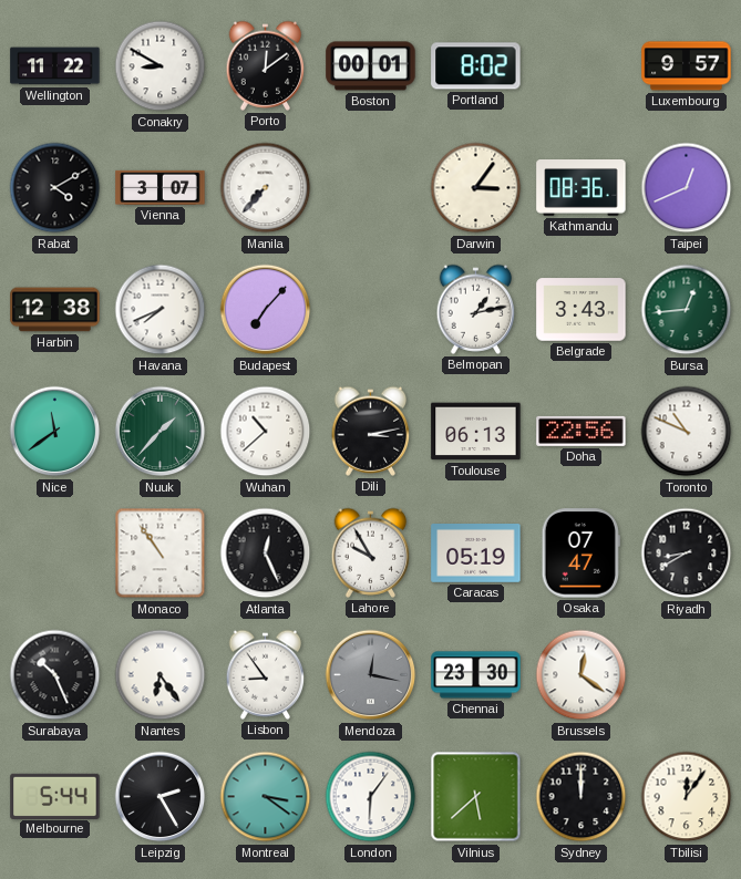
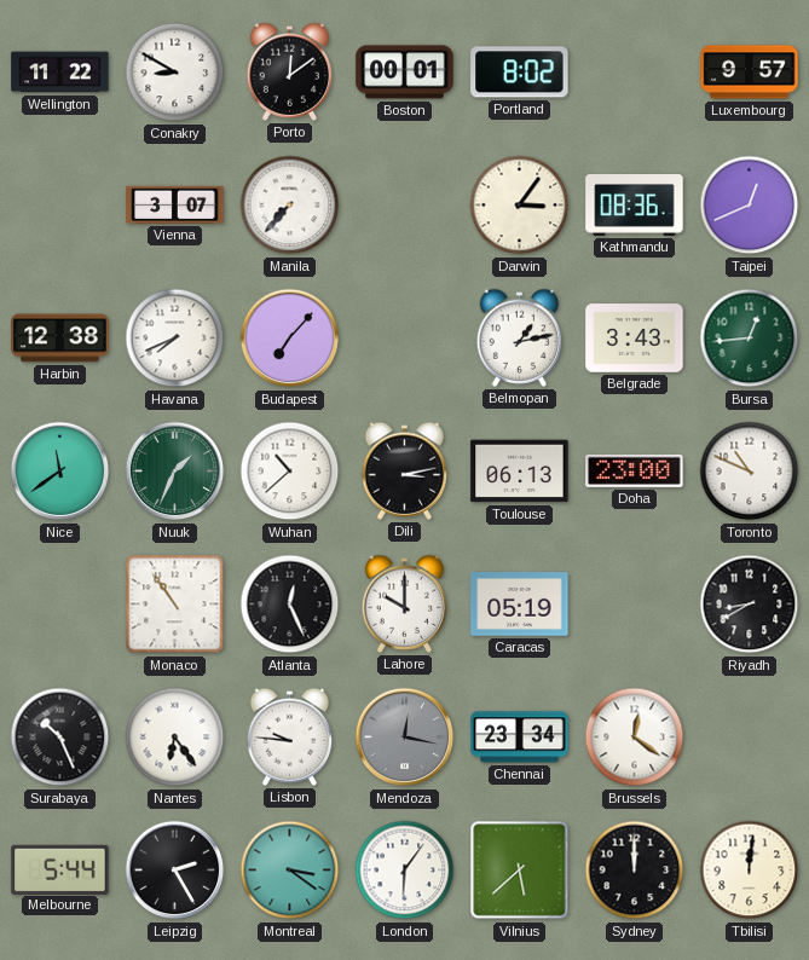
Rabat: 4:10 -> none
Nuuk: 1:37 -> 1:34
Doha: 22:56 -> 23:00
Lahore: 9:55 -> 10:00
Osaka: 07:47 -> none
Lisbon: 8:54 -> 9:46
Chennai: 23:30 -> 23:34
Tbilisi: 12:06 -> 12:01
